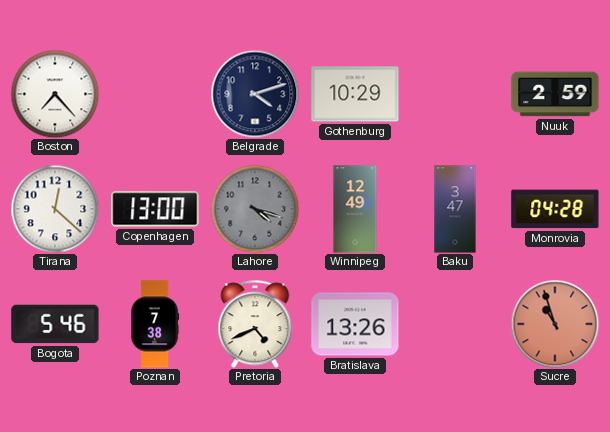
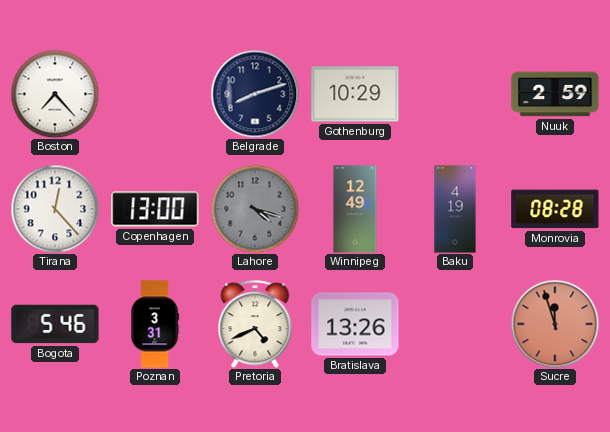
Belgrade: 4:12 -> 8:12
Tirana: 12:22 -> 12:23
Baku: 3:47 -> 4:19
Monrovia: 04:28 -> 08:28
Poznan: 7:38 -> 3:31
Sucre: 10:57 -> 11:57
